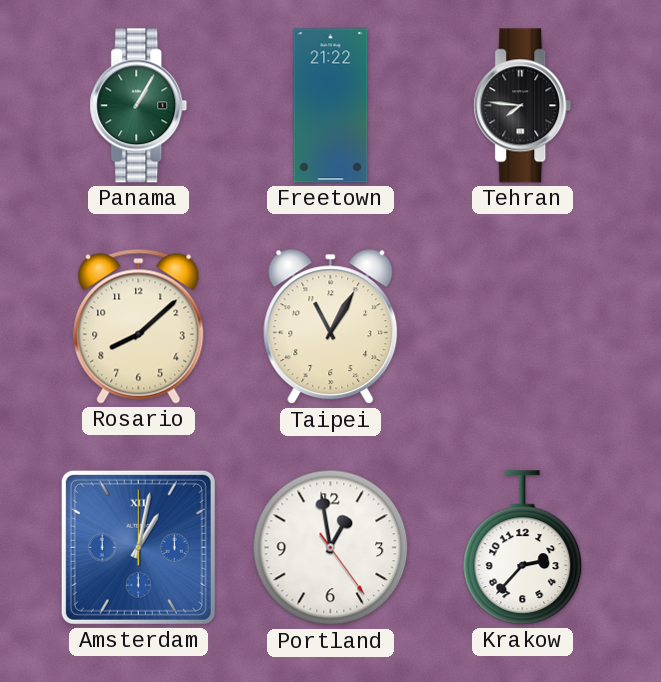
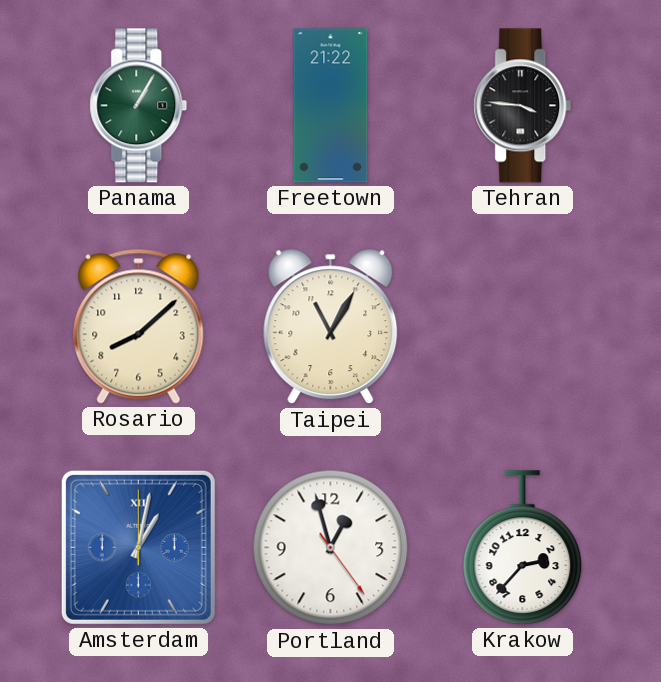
Tehran: 7:46 -> 3:46
Portland: 12:58 -> 12:57
